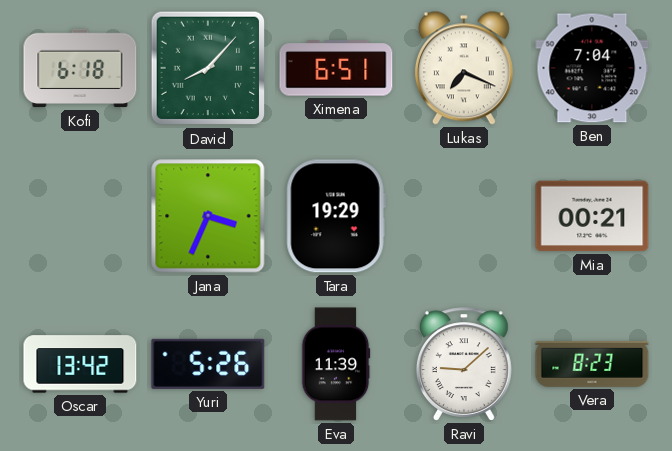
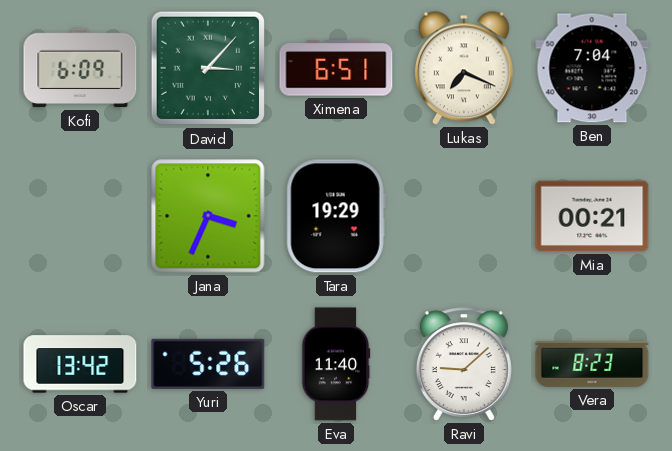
Kofi: 6:18 -> 6:09
David: 8:07 -> 3:07
Eva: 11:39 -> 11:40
